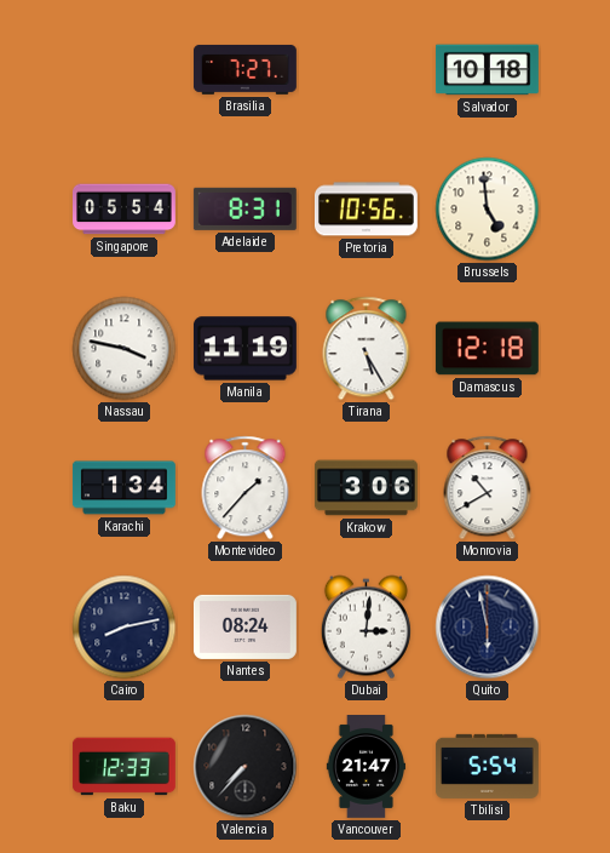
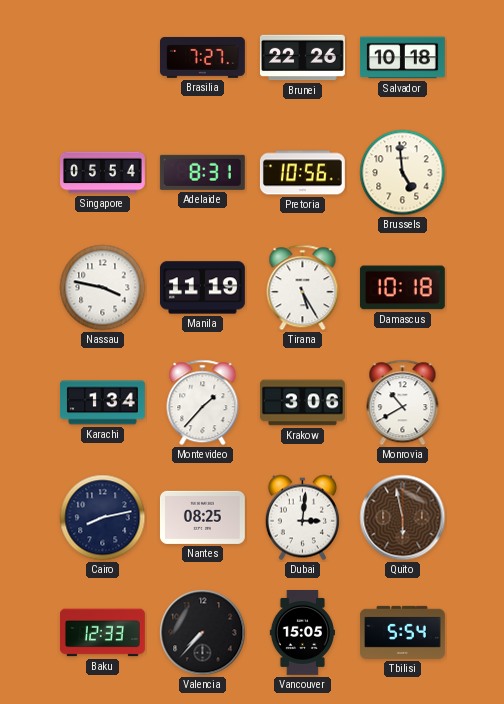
Brunei: none -> 22:26
Damascus: 12:18 -> 10:18
Nantes: 08:24 -> 08:25
Quito dial: navy -> brown
Vancouver: 21:47 -> 15:05
